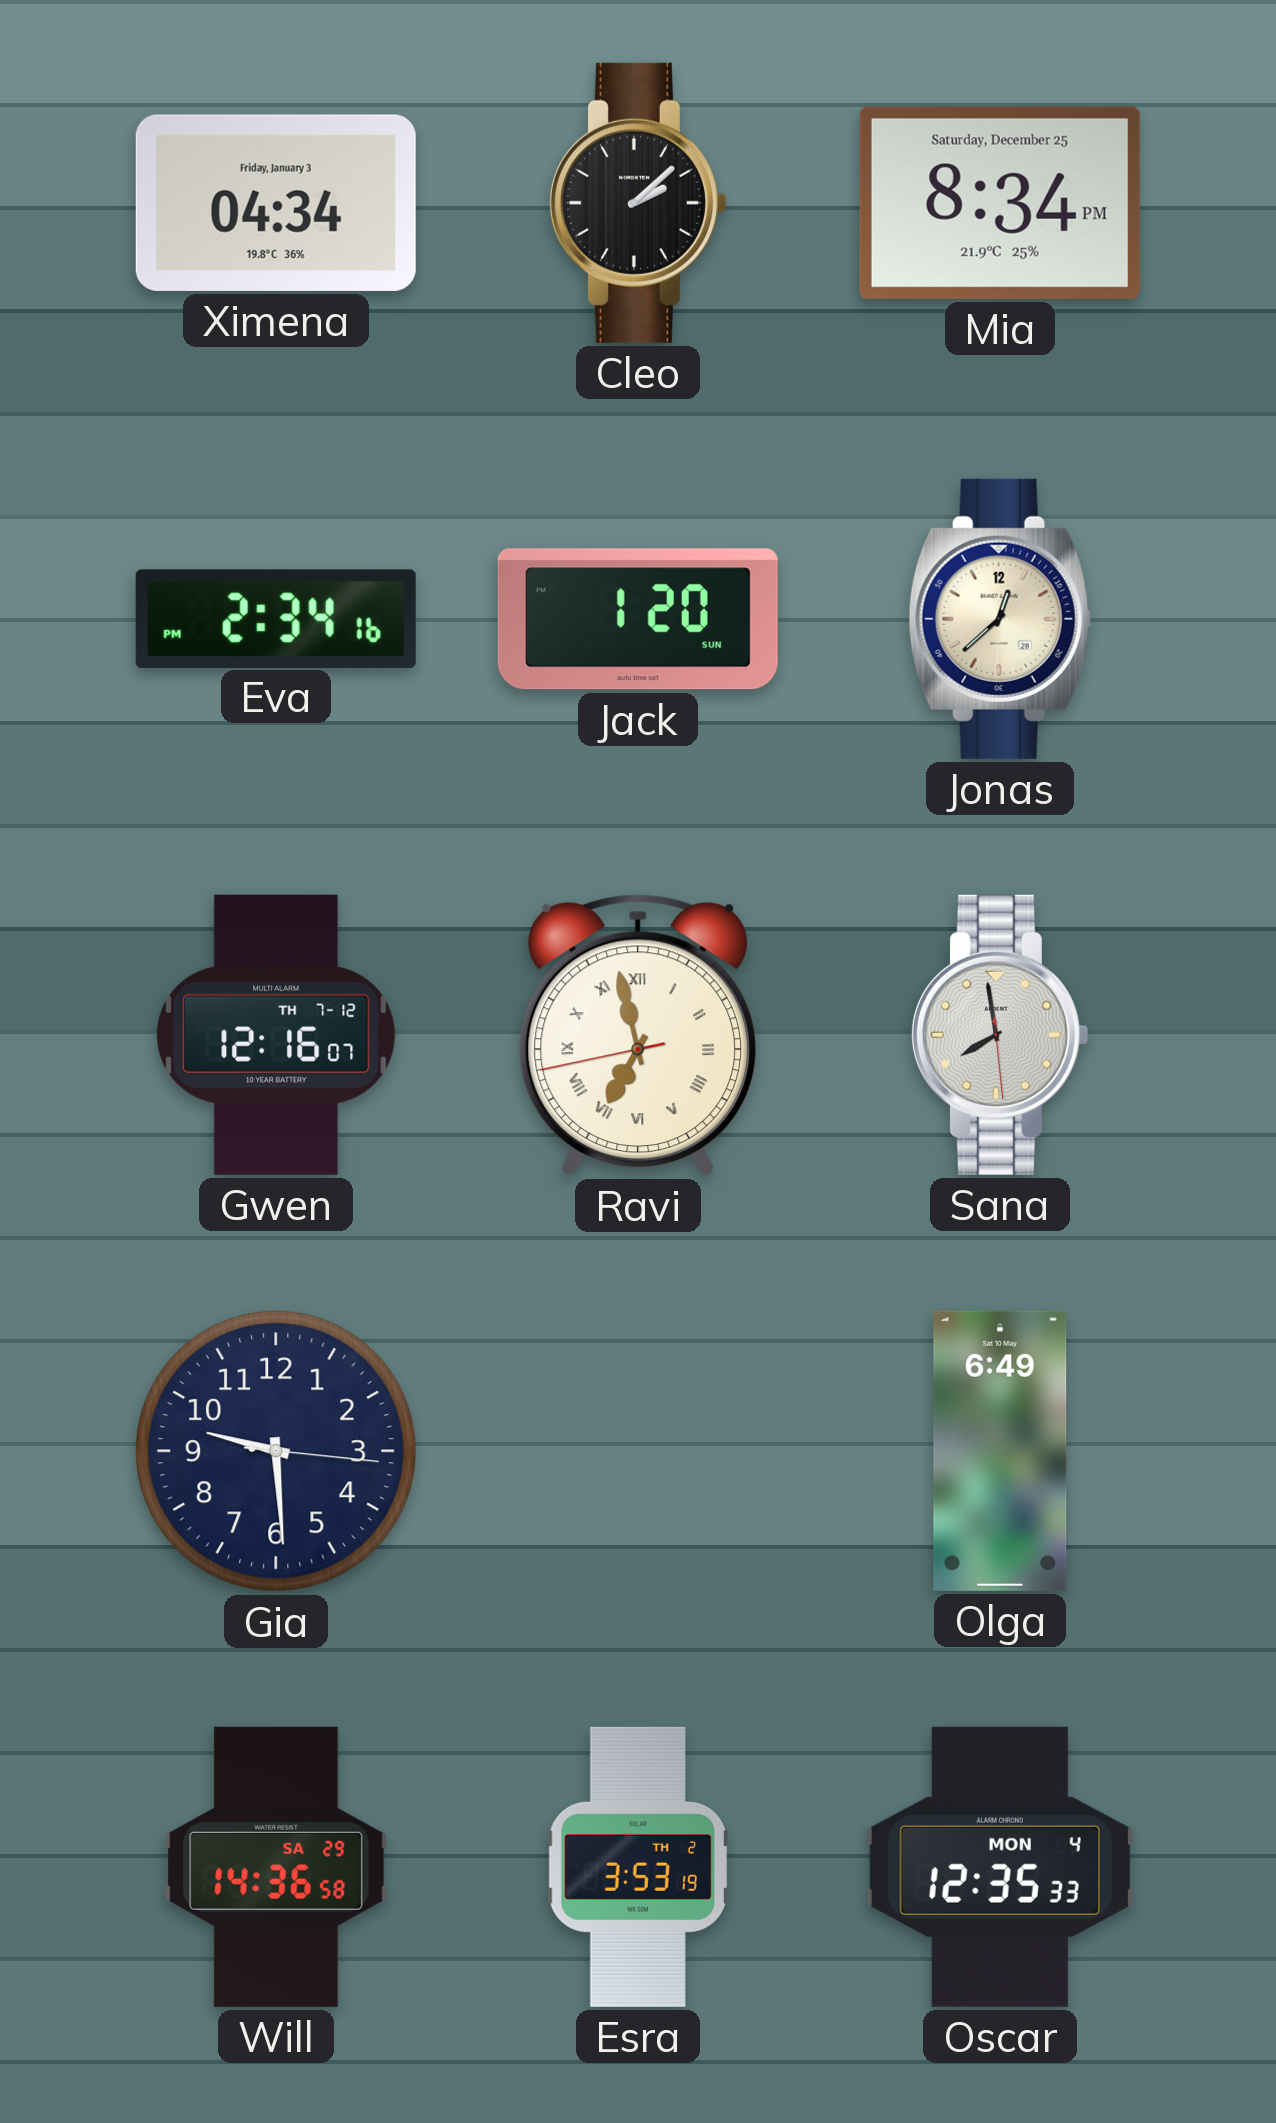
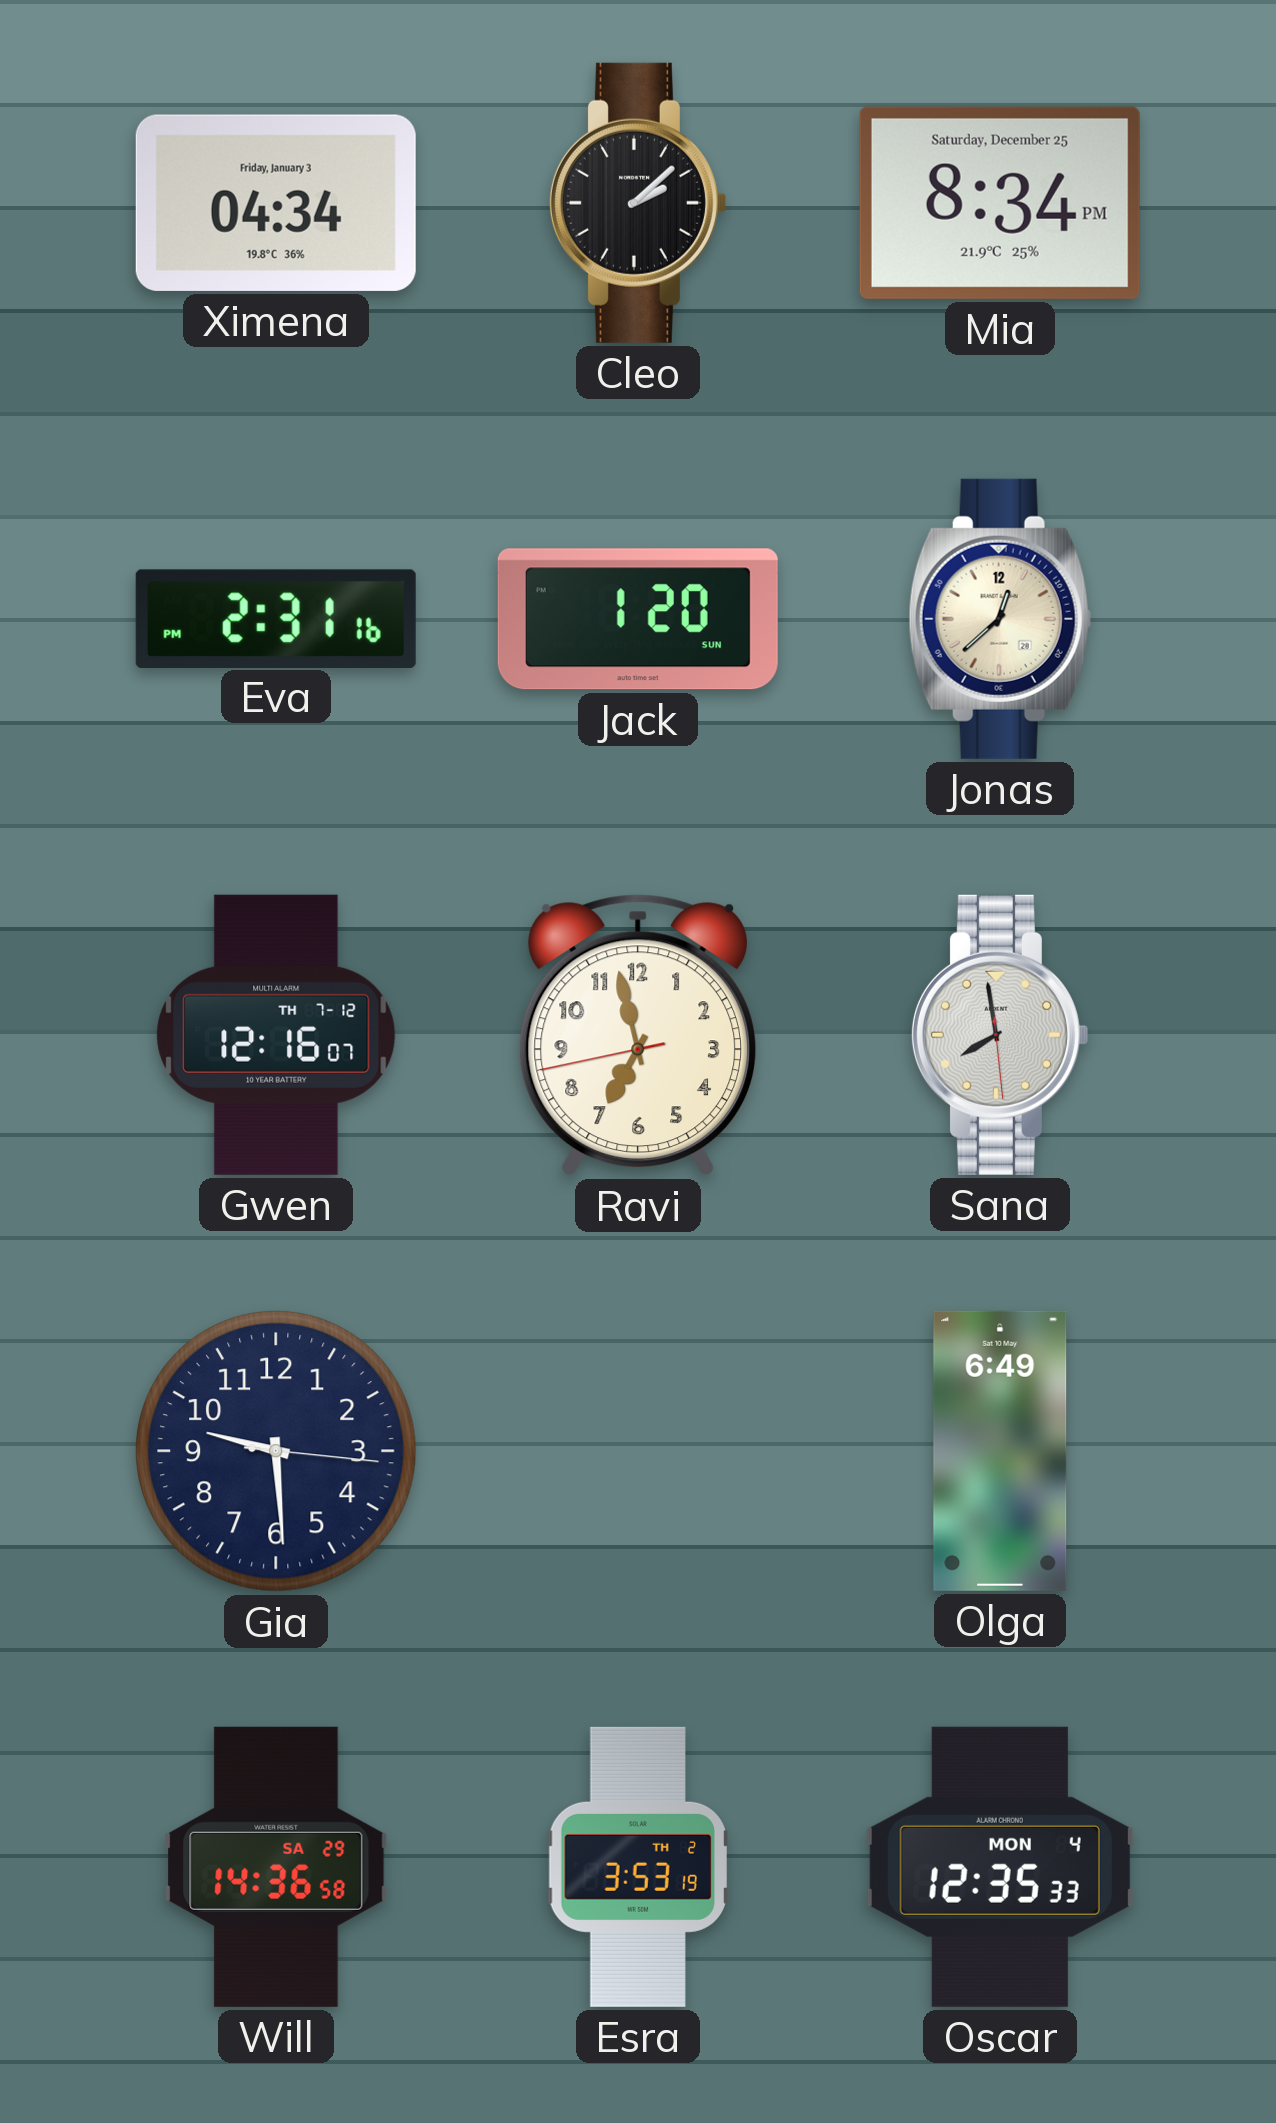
Eva: 2:34 -> 2:31
Ravi numerals: Roman -> Arabic
